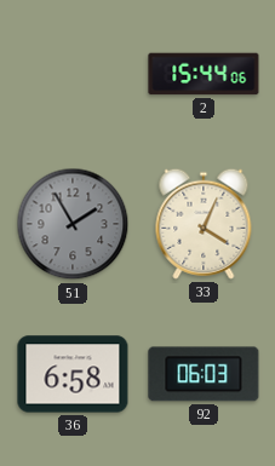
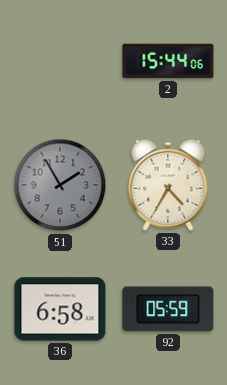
33: 4:04 -> 4:35
92: 06:03 -> 05:59
